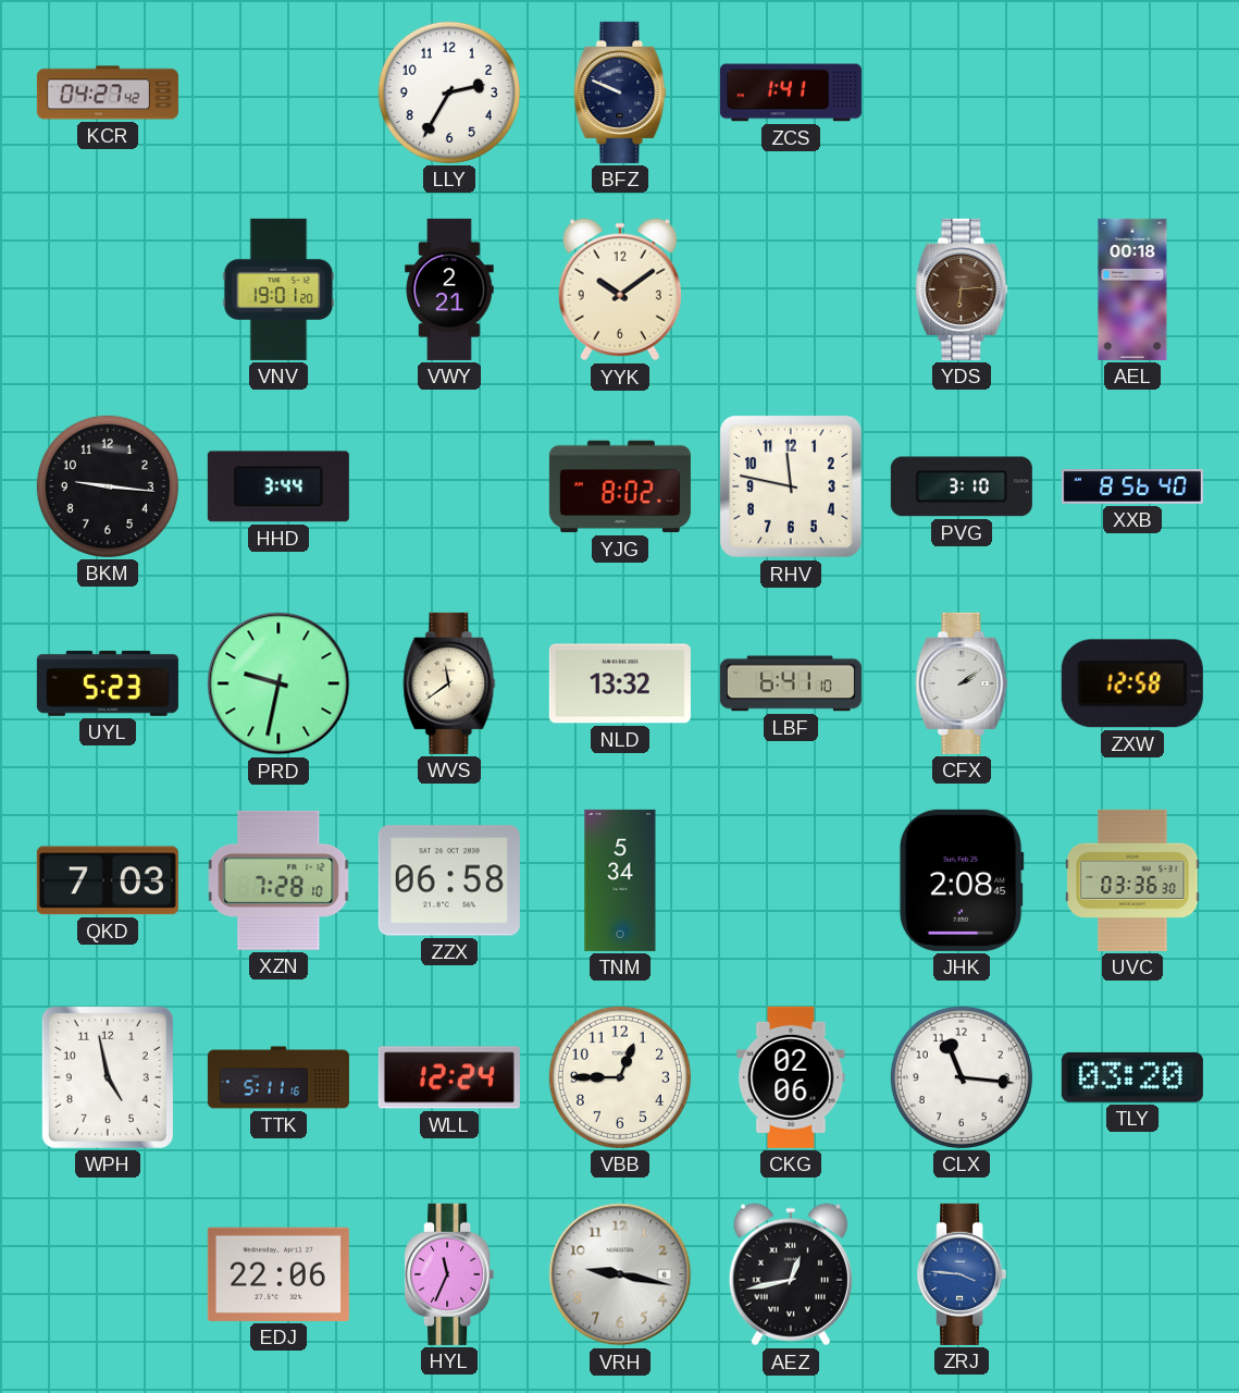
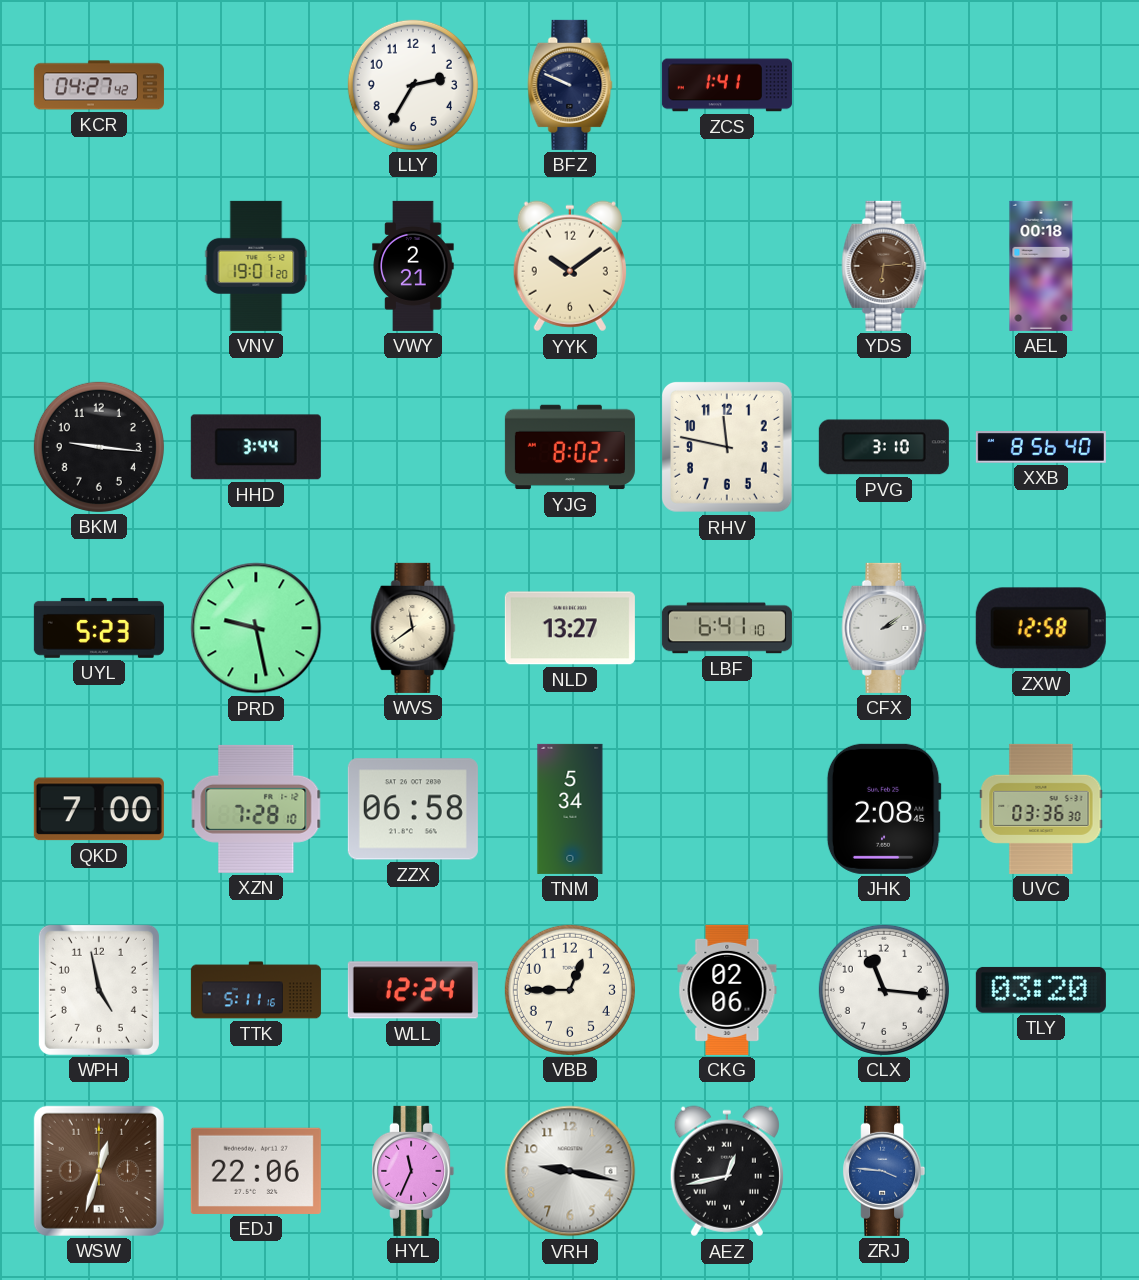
PRD: 9:32 -> 9:28
NLD: 13:32 -> 13:27
QKD: 7:03 -> 7:00
WSW: none -> 12:33
